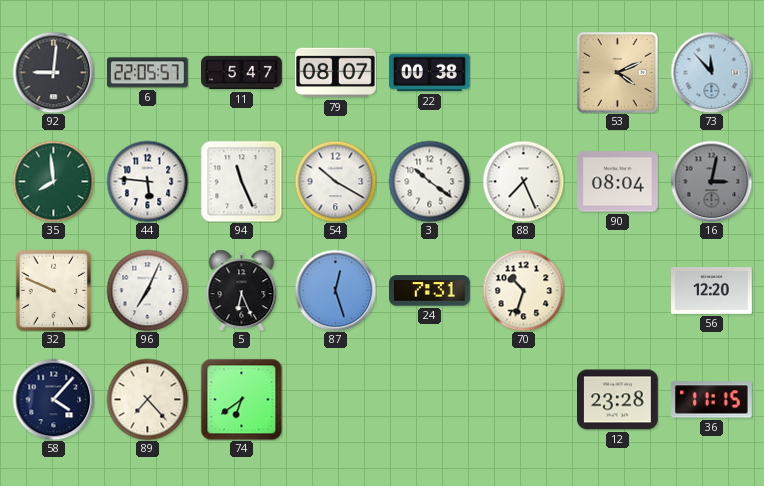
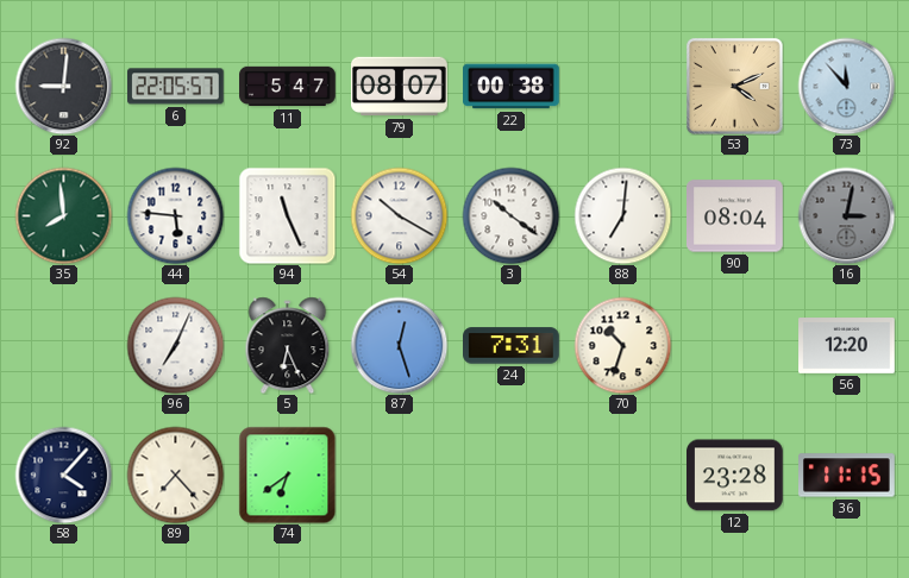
88: 7:26 -> 7:01
32: 9:49 -> none
